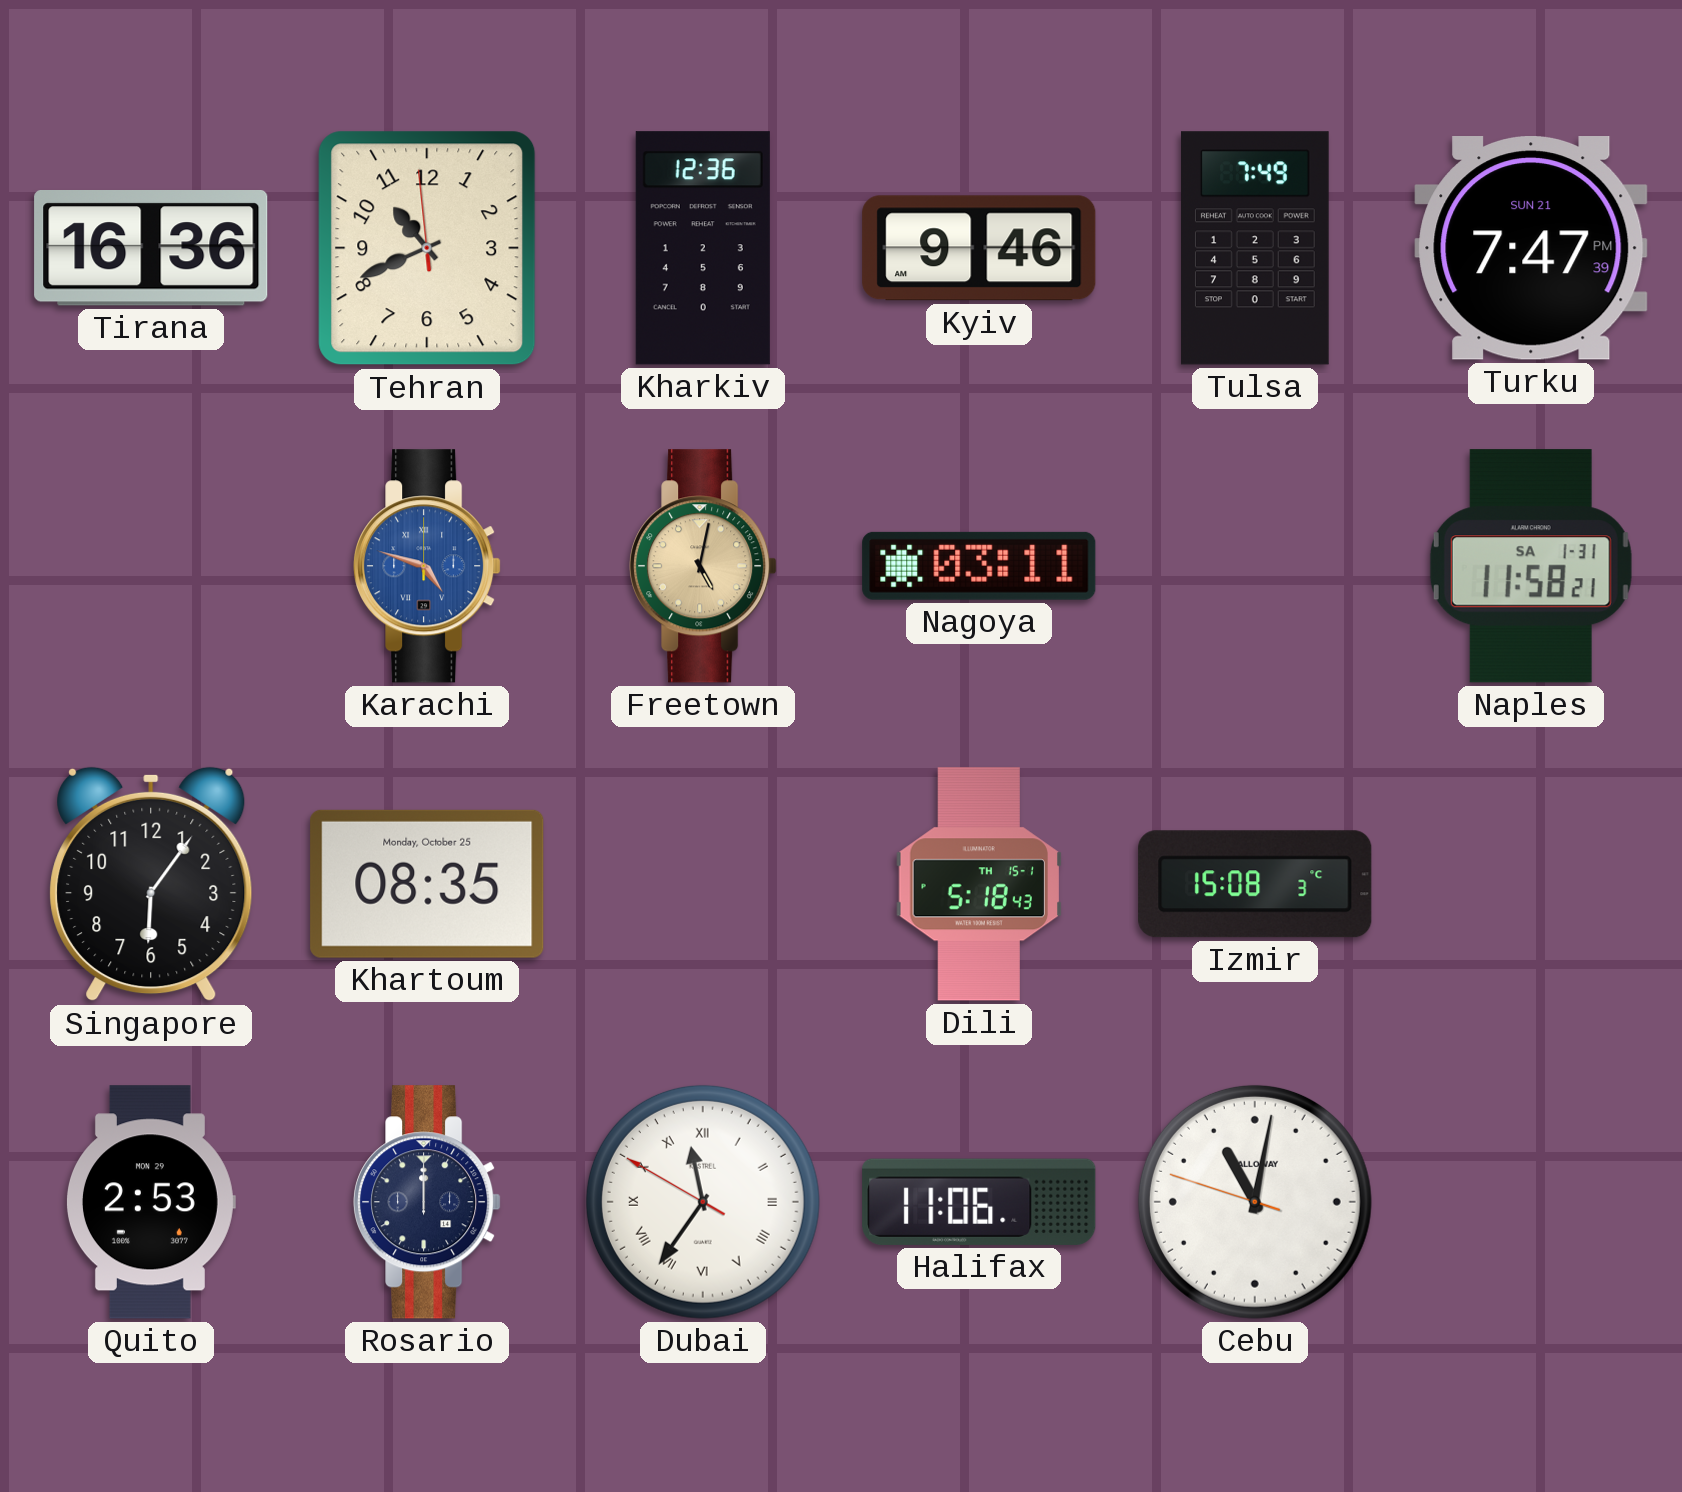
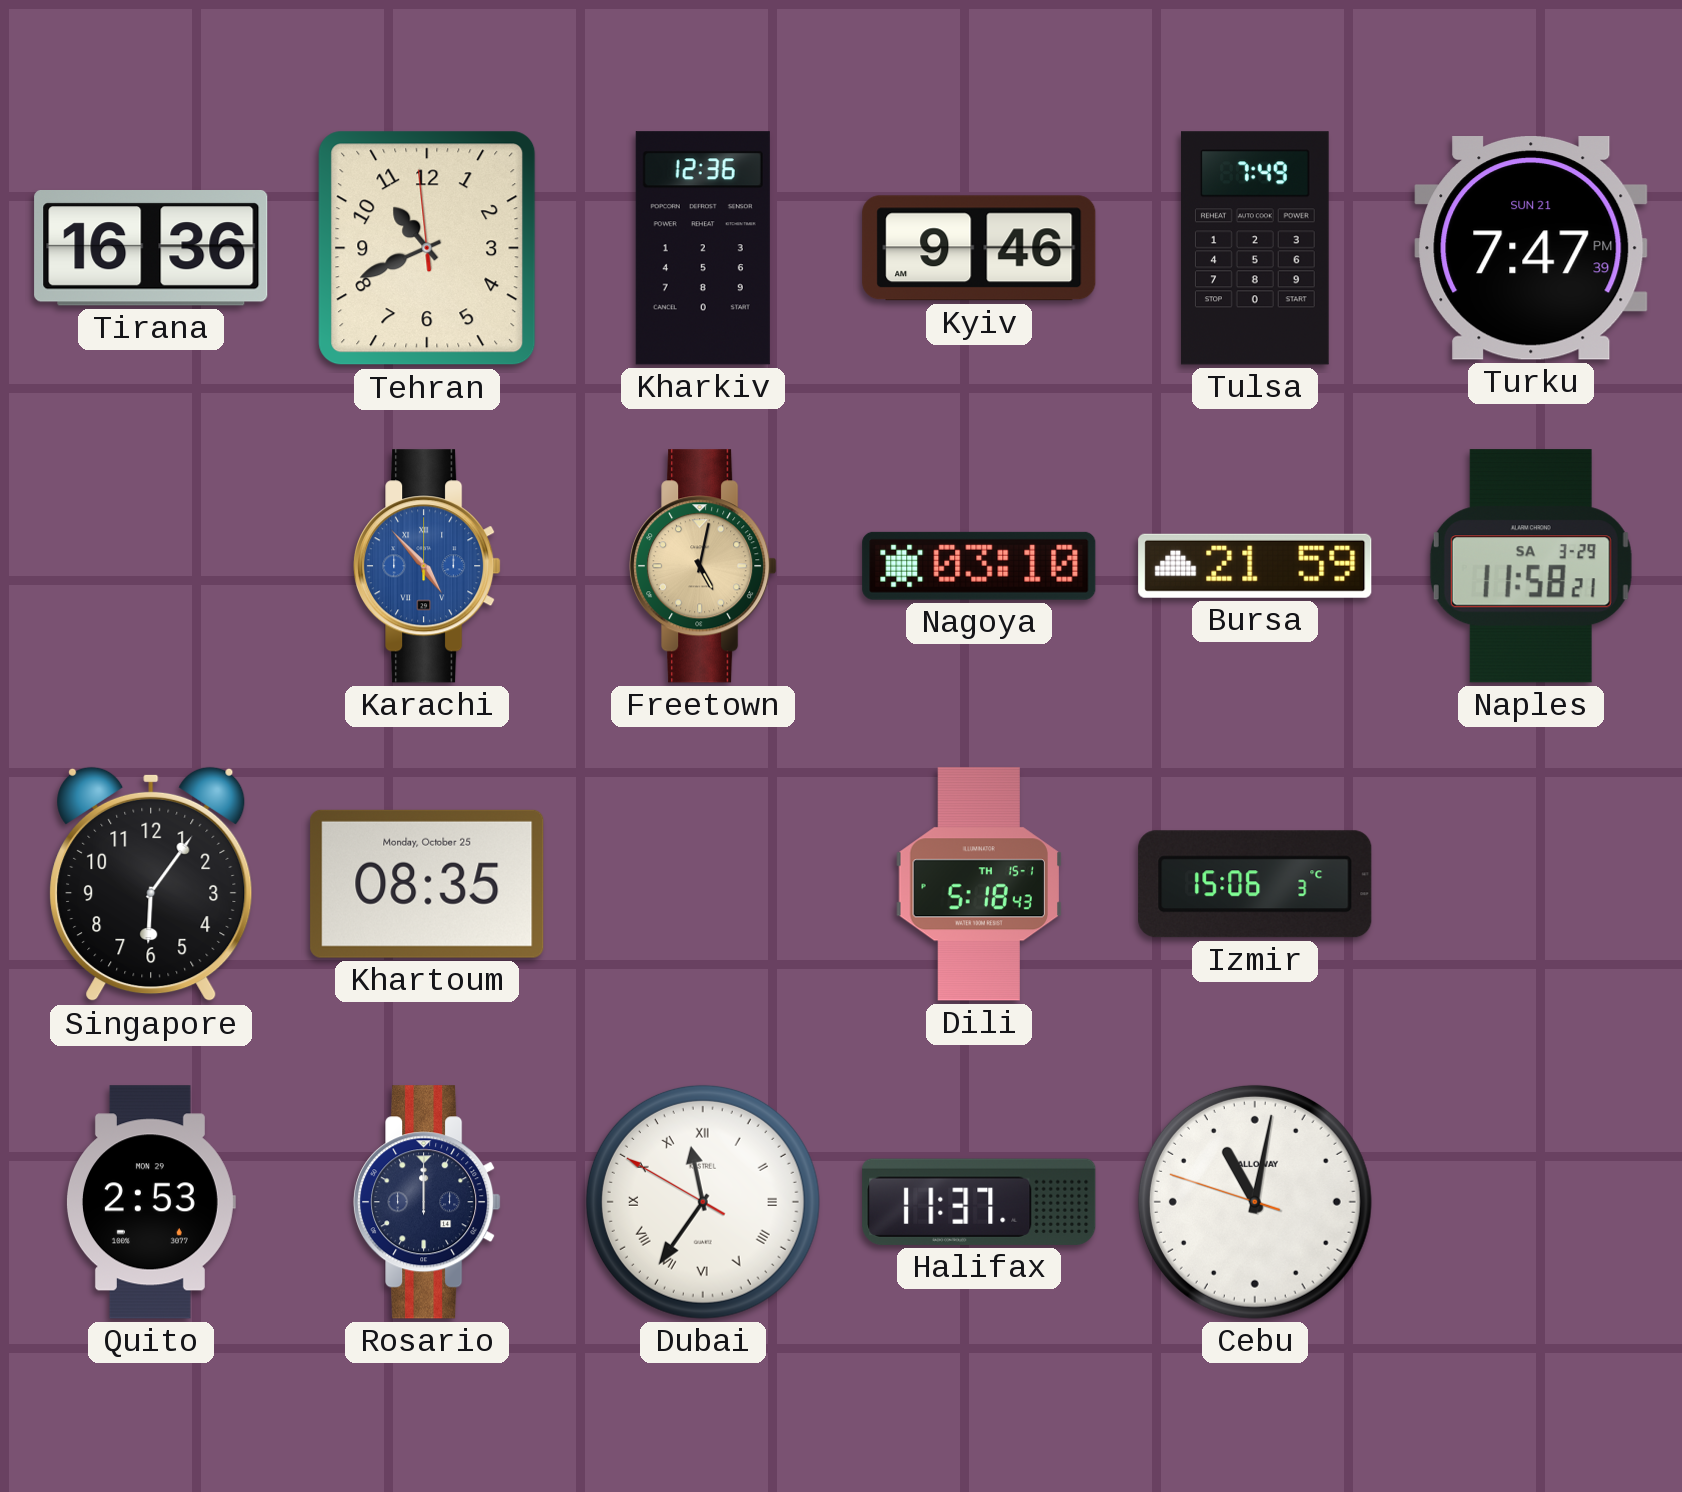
Karachi: 4:48 -> 4:53
Nagoya: 03:11 -> 03:10
Bursa: none -> 21:59
Naples date: SA 1-31 -> SA 3-29
Izmir: 15:08 -> 15:06
Halifax: 11:06 -> 11:37
